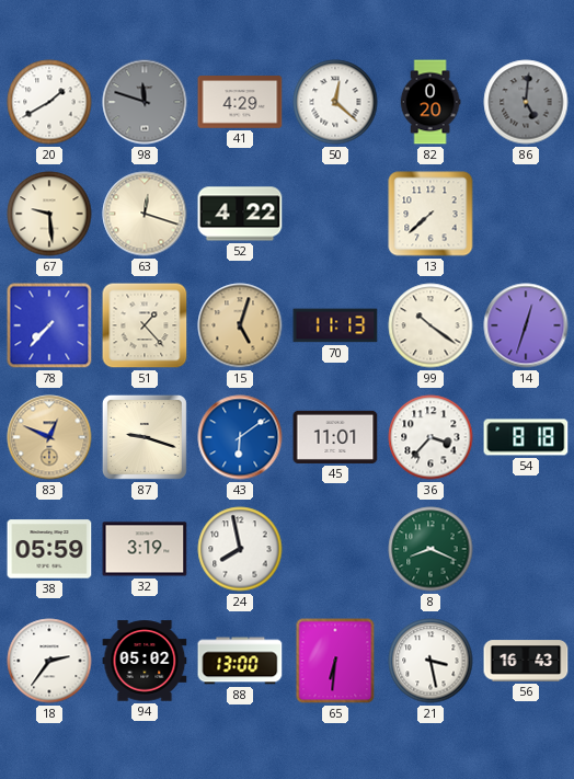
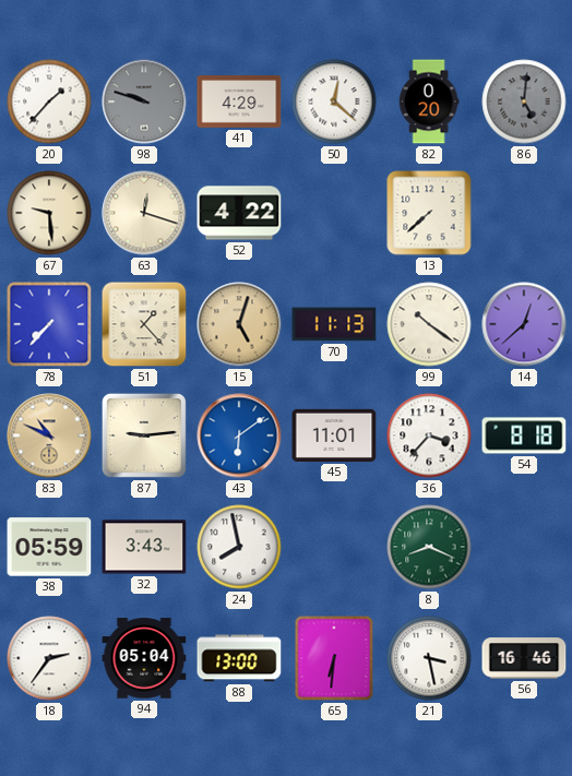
20: 1:40 -> 1:37
98: 11:48 -> 9:48
14: 12:33 -> 12:38
83: 12:49 -> 10:49
87: 9:18 -> 9:14
32: 3:19 -> 3:43
94: 05:02 -> 05:04
56: 16:43 -> 16:46
